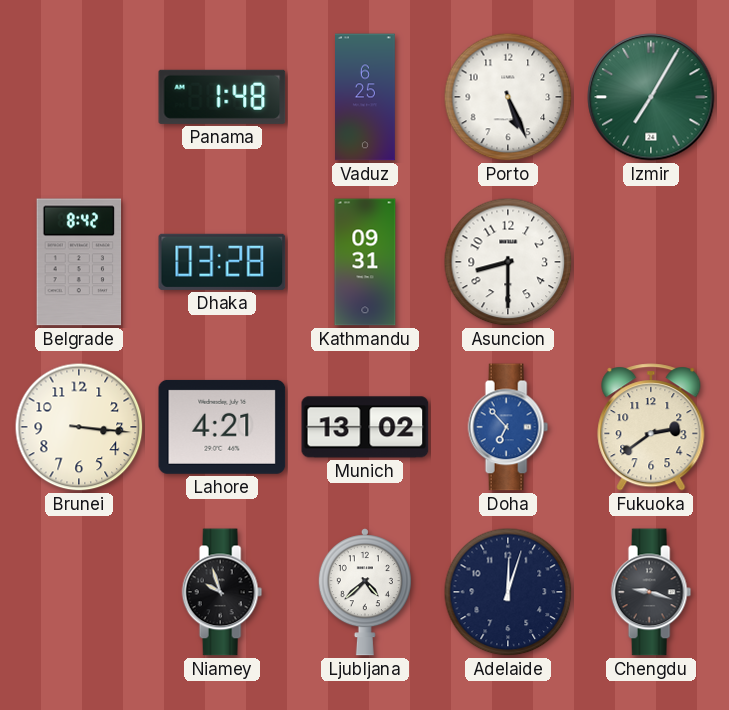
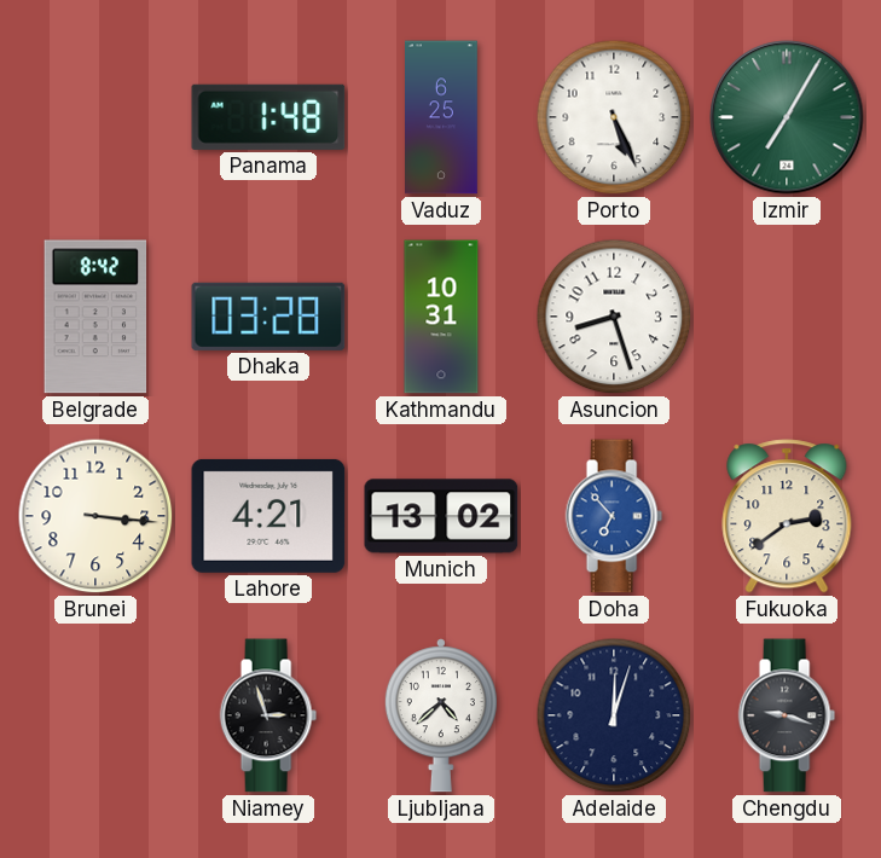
Kathmandu: 09:31 -> 10:31
Asuncion: 8:30 -> 8:27
Niamey: 9:57 -> 2:57
